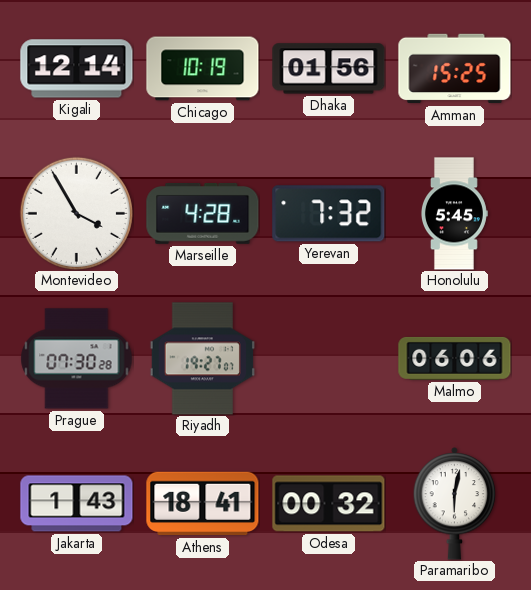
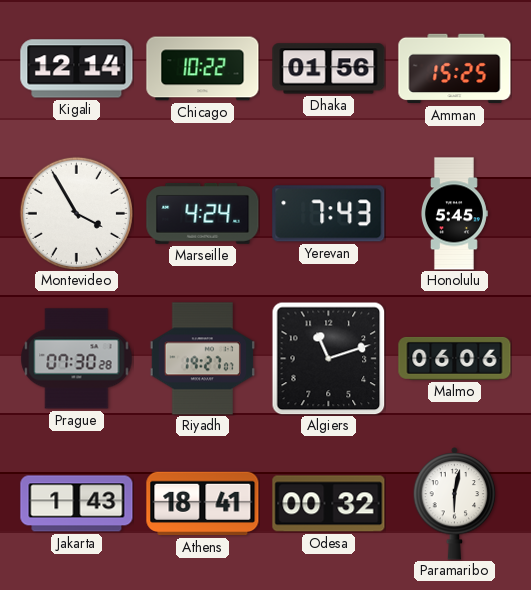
Chicago: 10:19 -> 10:22
Marseille: 4:28 -> 4:24
Yerevan: 7:32 -> 7:43
Algiers: none -> 11:12
